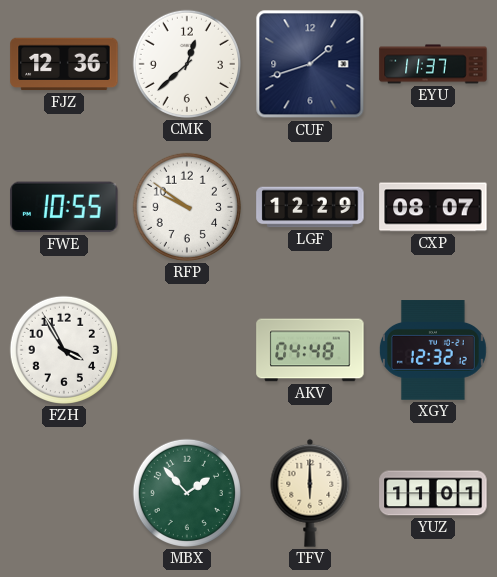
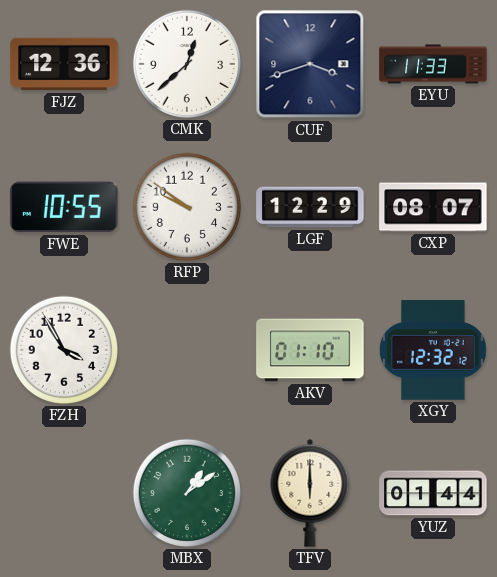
CUF: 1:42 -> 3:42
EYU: 11:37 -> 11:33
AKV: 04:48 -> 01:10
MBX: 1:53 -> 1:09
YUZ: 11:01 -> 01:44
